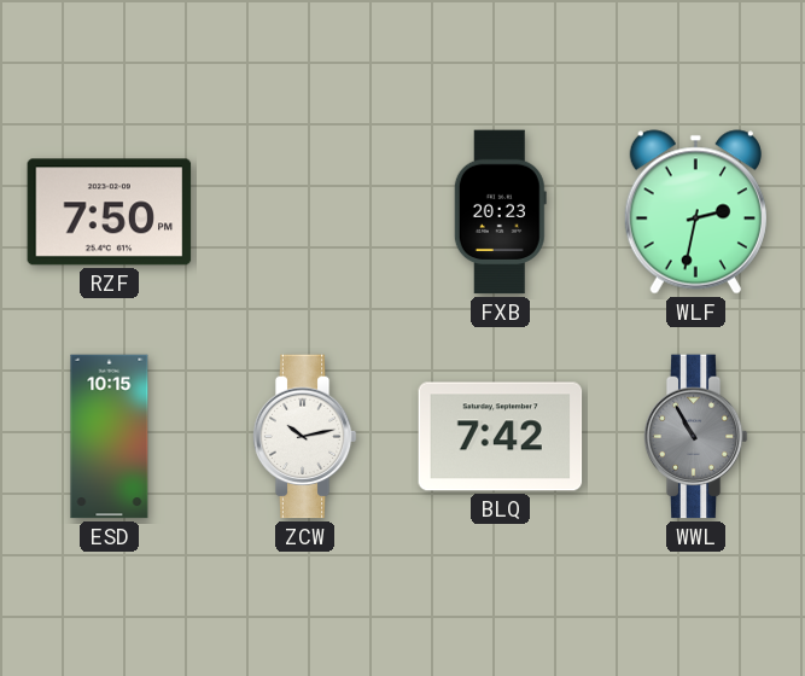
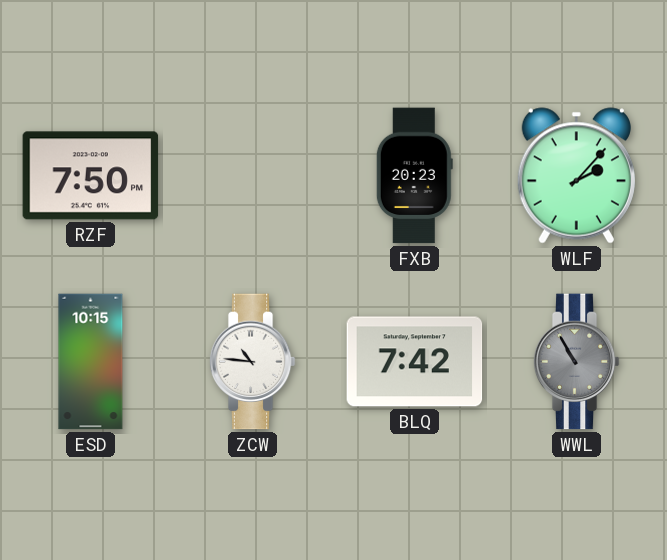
WLF: 2:32 -> 2:07
ZCW: 10:13 -> 10:46
